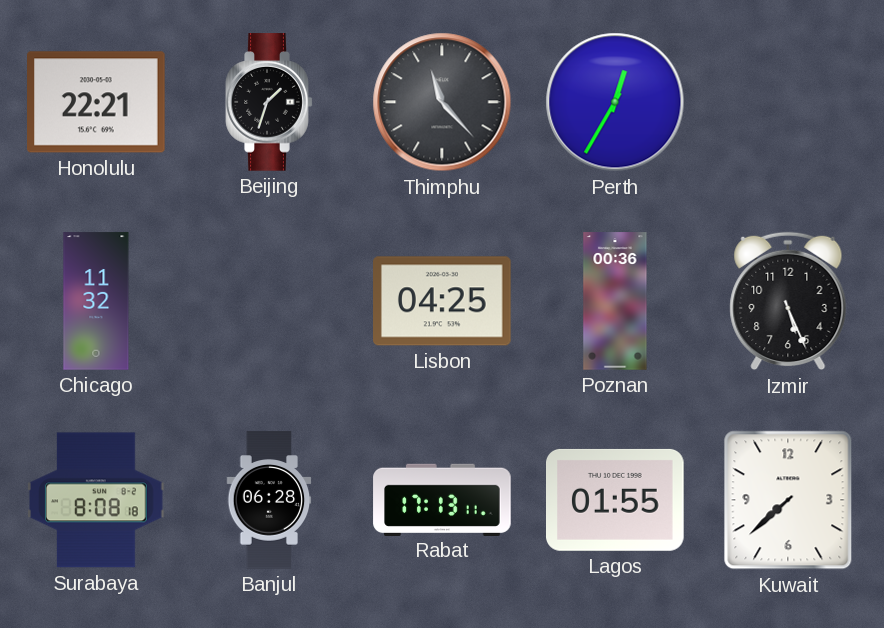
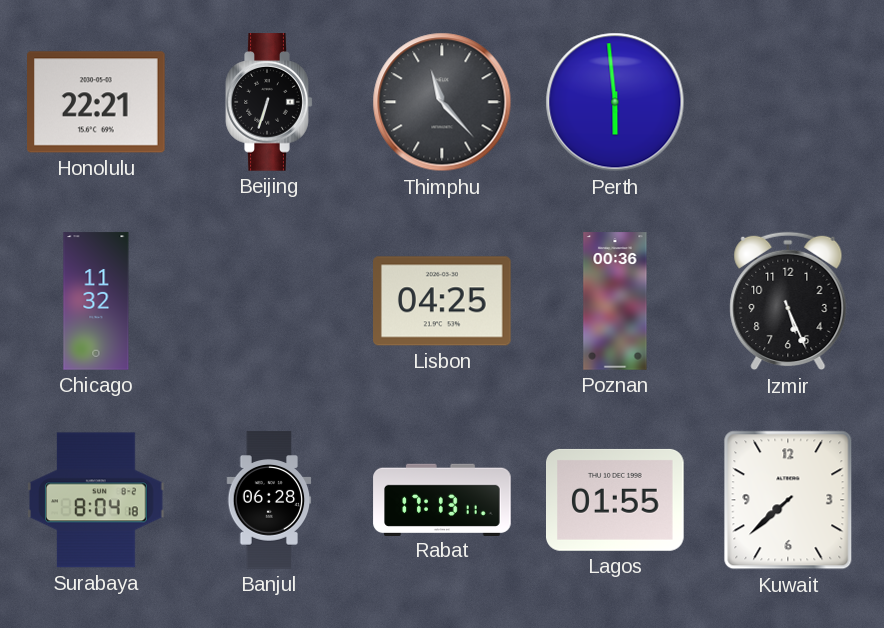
Beijing: 1:33 -> 6:33
Perth: 12:35 -> 5:59
Surabaya: 8:08 -> 8:04
